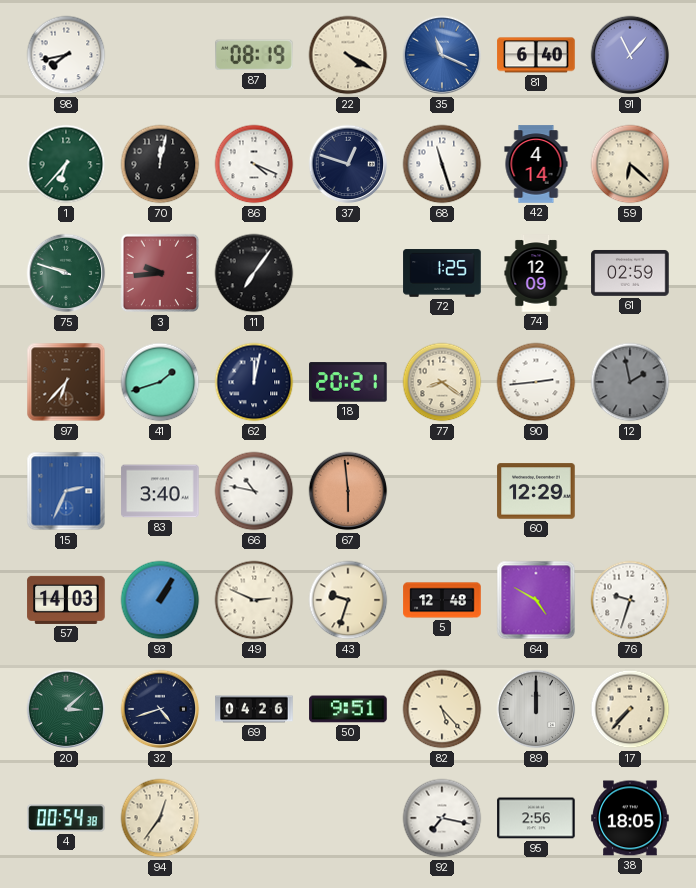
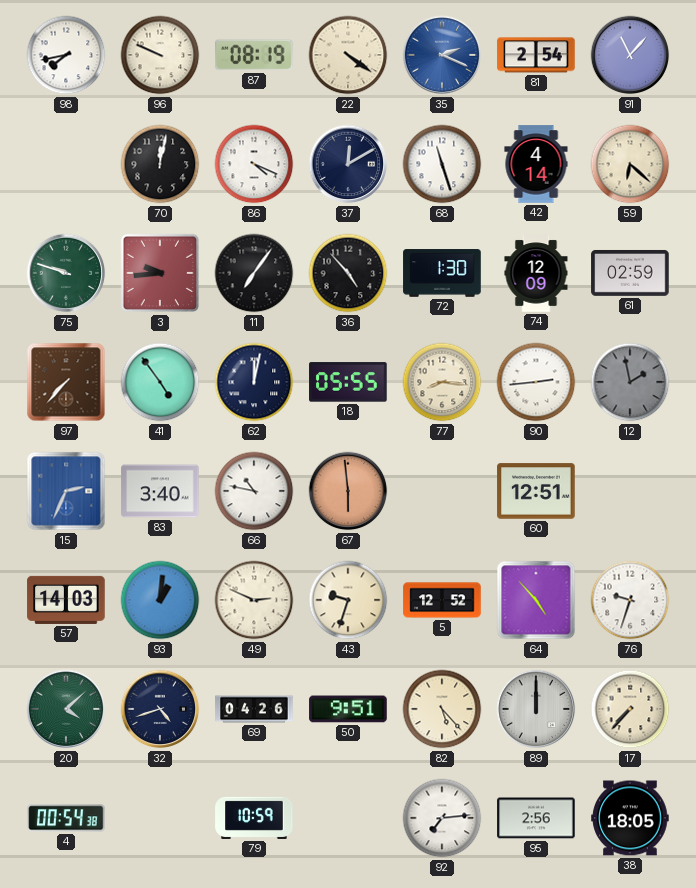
96: none -> 9:49
22: 4:20 -> 4:21
35: 11:19 -> 2:19
81: 6:40 -> 2:54
1: 6:37 -> none
37: 12:48 -> 12:10
36: none -> 4:53
72: 1:25 -> 1:30
97: 6:37 -> 7:37
41: 1:42 -> 4:54
18: 20:21 -> 05:55
77: 8:21 -> 8:16
60: 12:29 -> 12:51
93: 1:05 -> 1:01
5: 12:48 -> 12:52
64: 4:50 -> 4:53
20: 3:08 -> 4:08
94: 12:36 -> none
79: none -> 10:59
92: 7:17 -> 7:14
